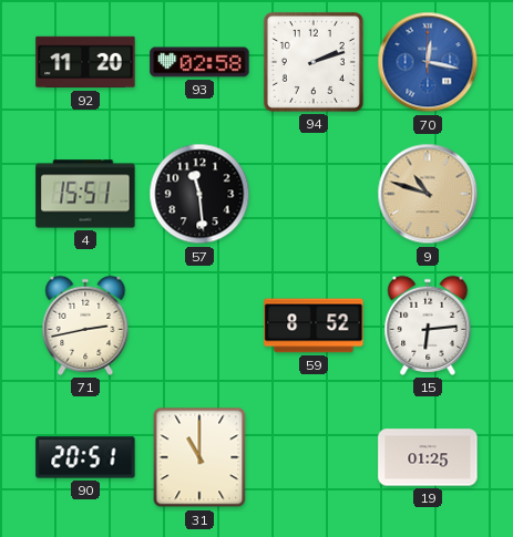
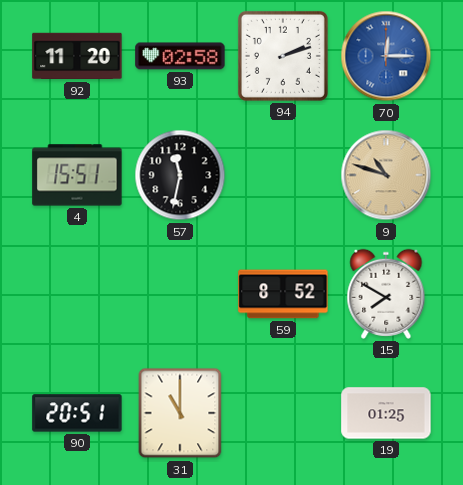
70: 12:17 -> 12:15
57: 11:29 -> 11:32
71: 2:43 -> none
15: 6:14 -> 7:50
